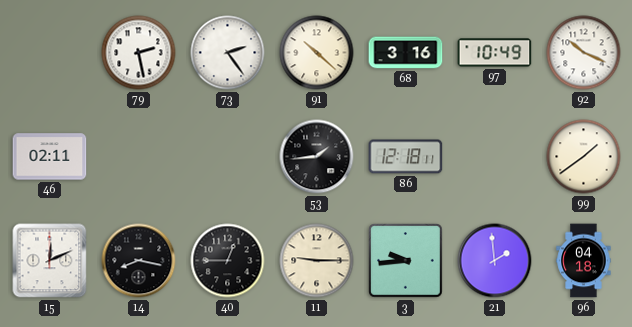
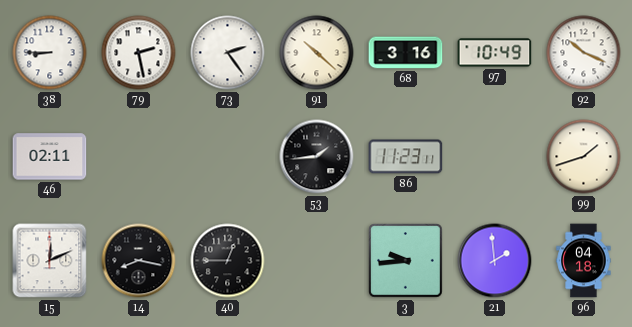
38: none -> 8:45
86: 12:18 -> 11:23
99: 1:39 -> 1:42
11: 9:15 -> none
